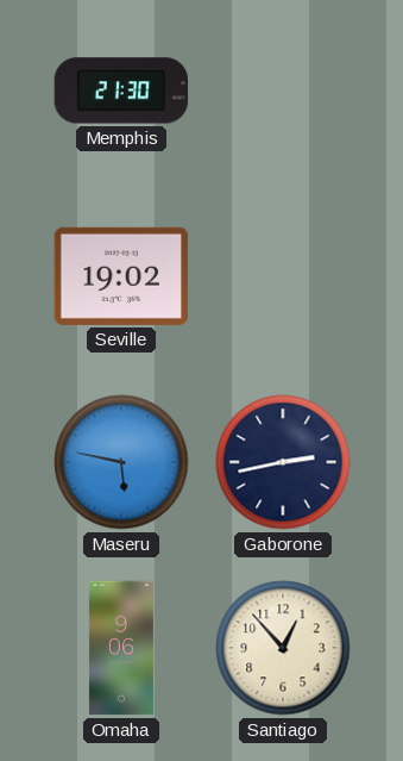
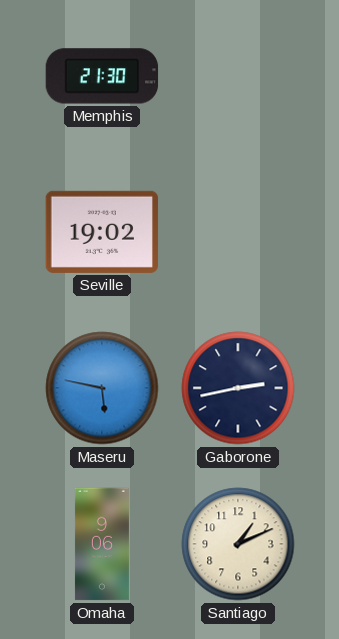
Santiago: 12:53 -> 1:11
